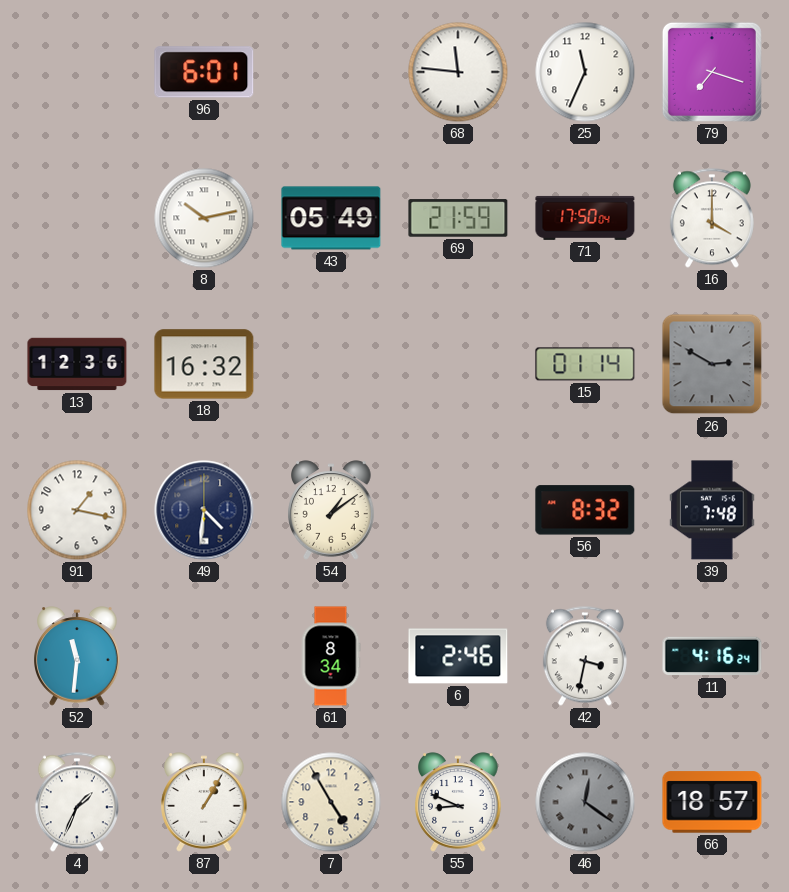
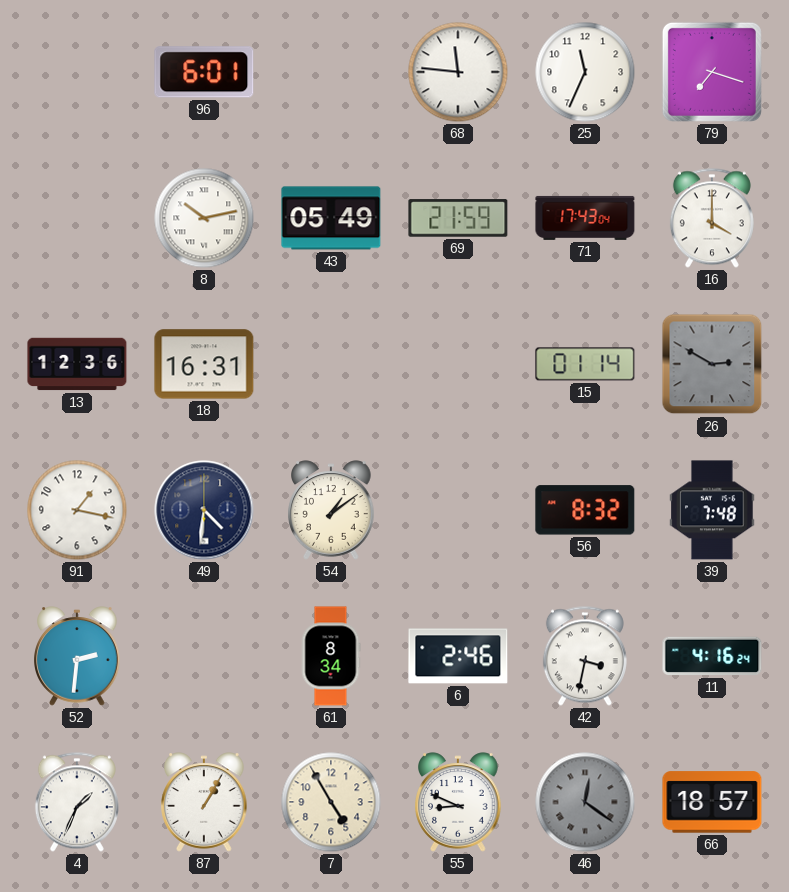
71: 17:50 -> 17:43
18: 16:32 -> 16:31
52: 11:31 -> 2:31
